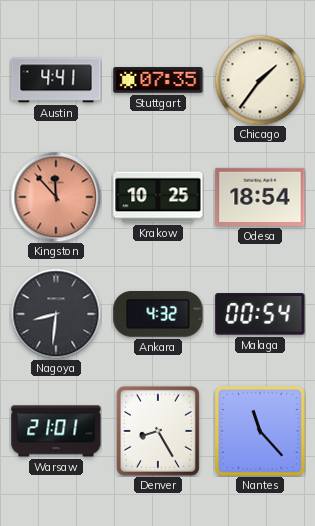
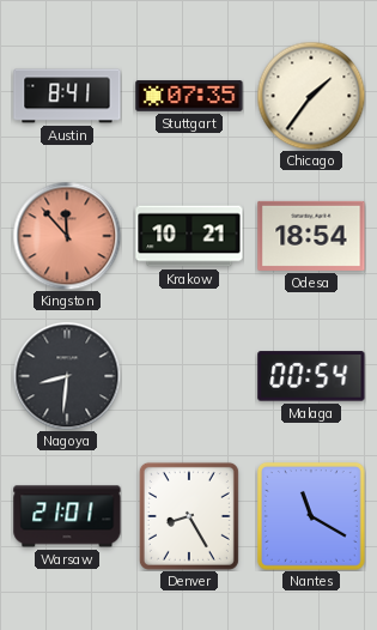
Austin: 4:41 -> 8:41
Krakow: 10:25 -> 10:21
Ankara: 4:32 -> none
Nantes: 11:23 -> 11:20
